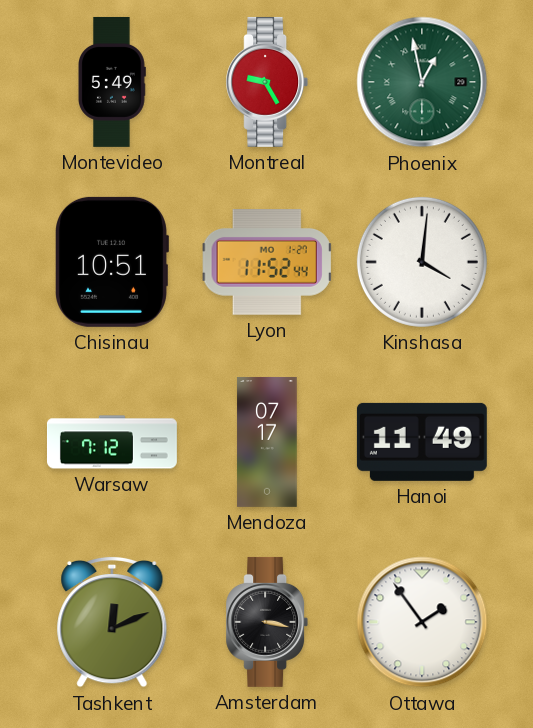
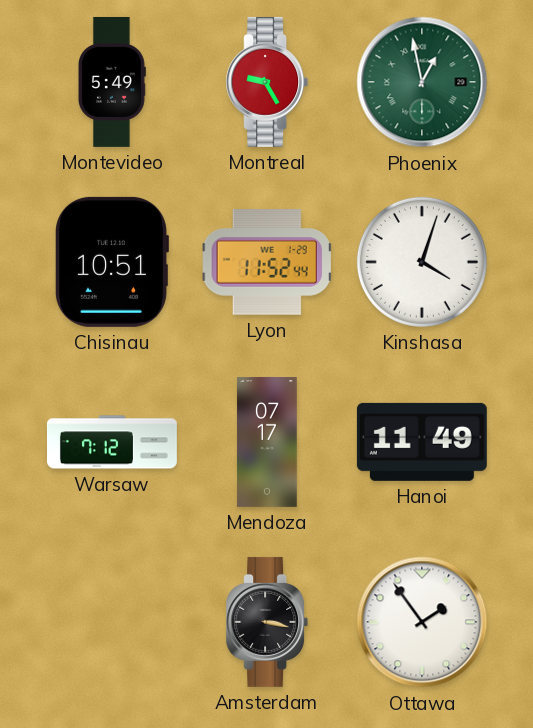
Lyon date: MO 1-27 -> WE 1-29
Kinshasa: 4:01 -> 4:03
Tashkent: 12:11 -> none
